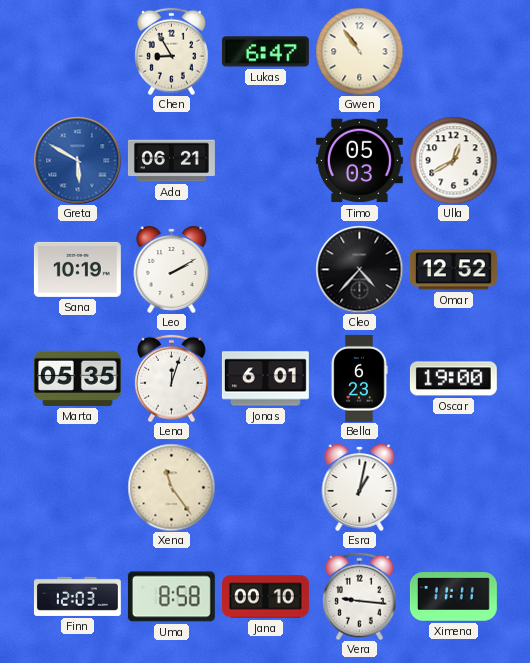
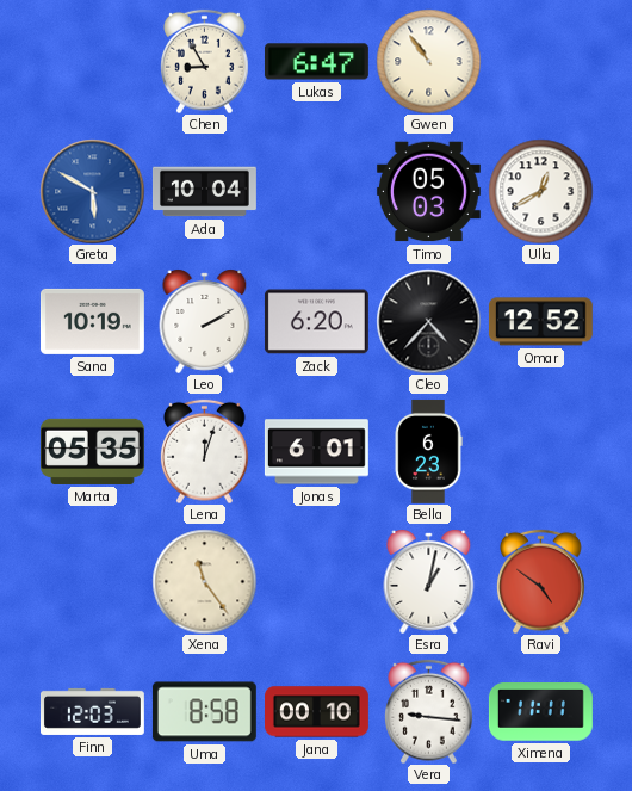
Ada: 06:21 -> 10:04
Zack: none -> 6:20
Oscar: 19:00 -> none
Ravi: none -> 4:51
